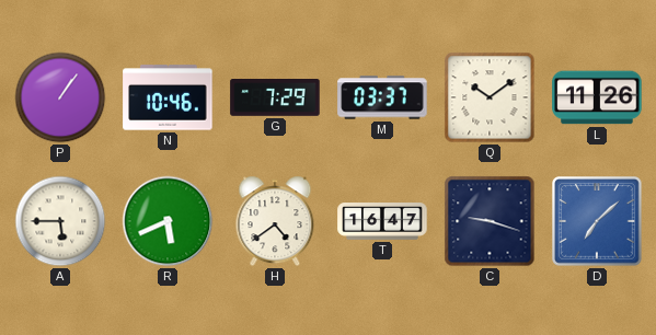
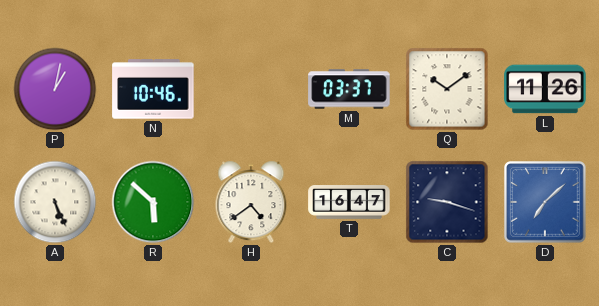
P: 1:06 -> 1:02
G: 7:29 -> none
A: 5:45 -> 5:26
R: 5:41 -> 5:52
